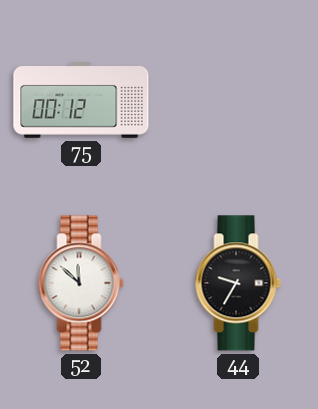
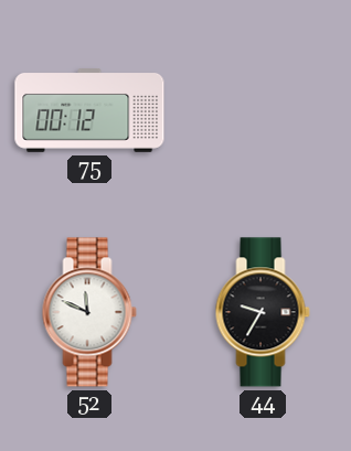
52: 11:52 -> 11:49
